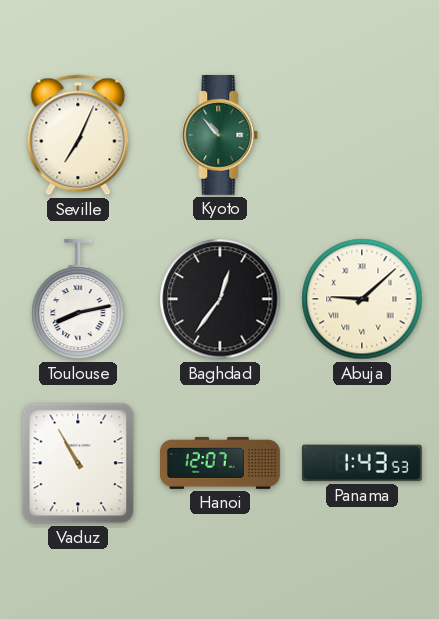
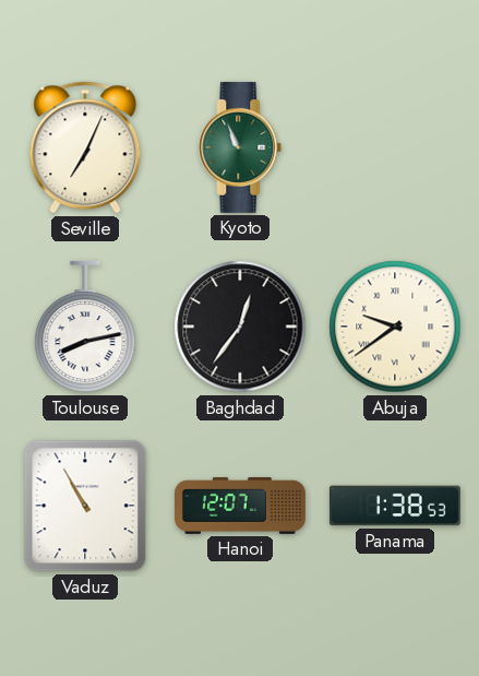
Kyoto: 10:53 -> 10:56
Abuja: 9:08 -> 9:39
Panama: 1:43 -> 1:38
